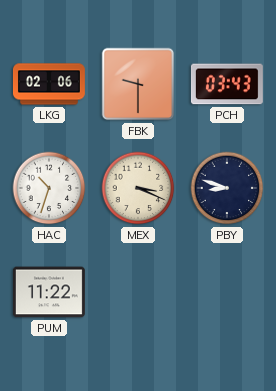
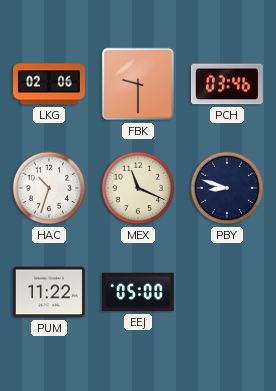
PCH: 03:43 -> 03:46
MEX: 3:19 -> 11:19
EEJ: none -> 05:00
